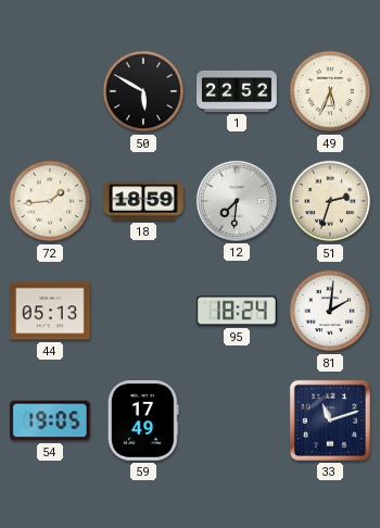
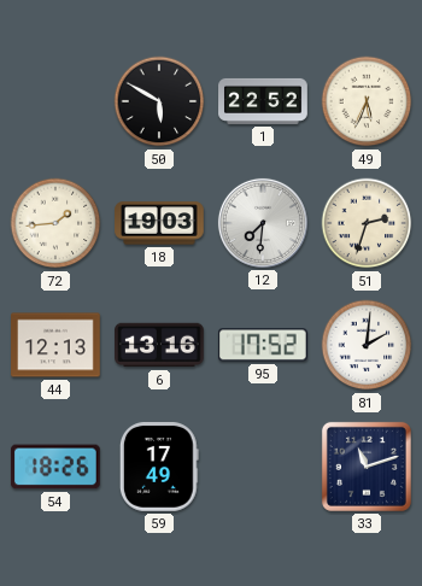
18: 18:59 -> 19:03
44: 05:13 -> 12:13
6: none -> 13:16
95: 18:24 -> 17:52
54: 19:05 -> 18:26
